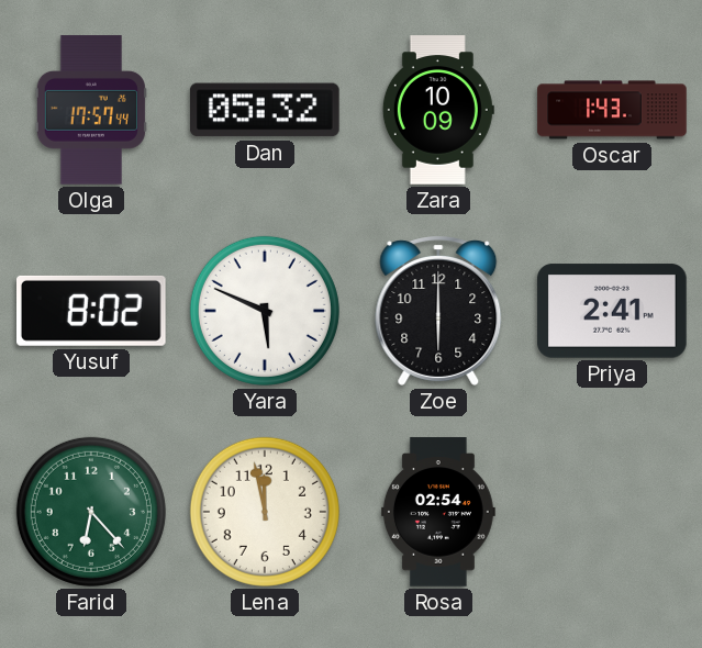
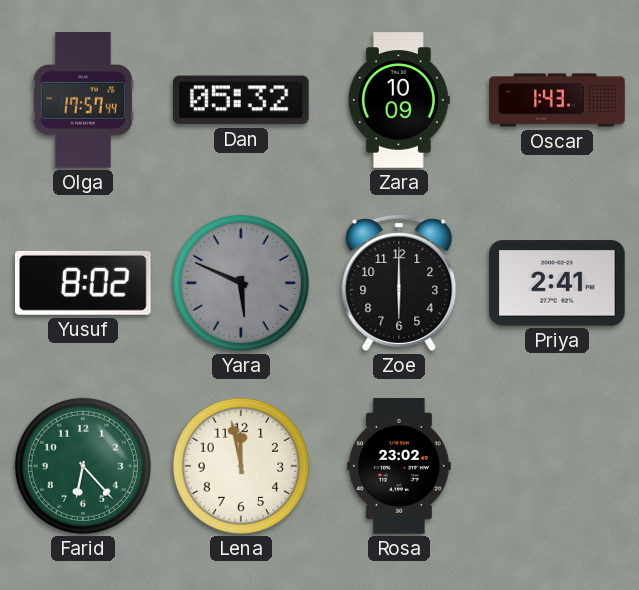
Yara dial: white -> grey
Rosa: 02:54 -> 23:02
